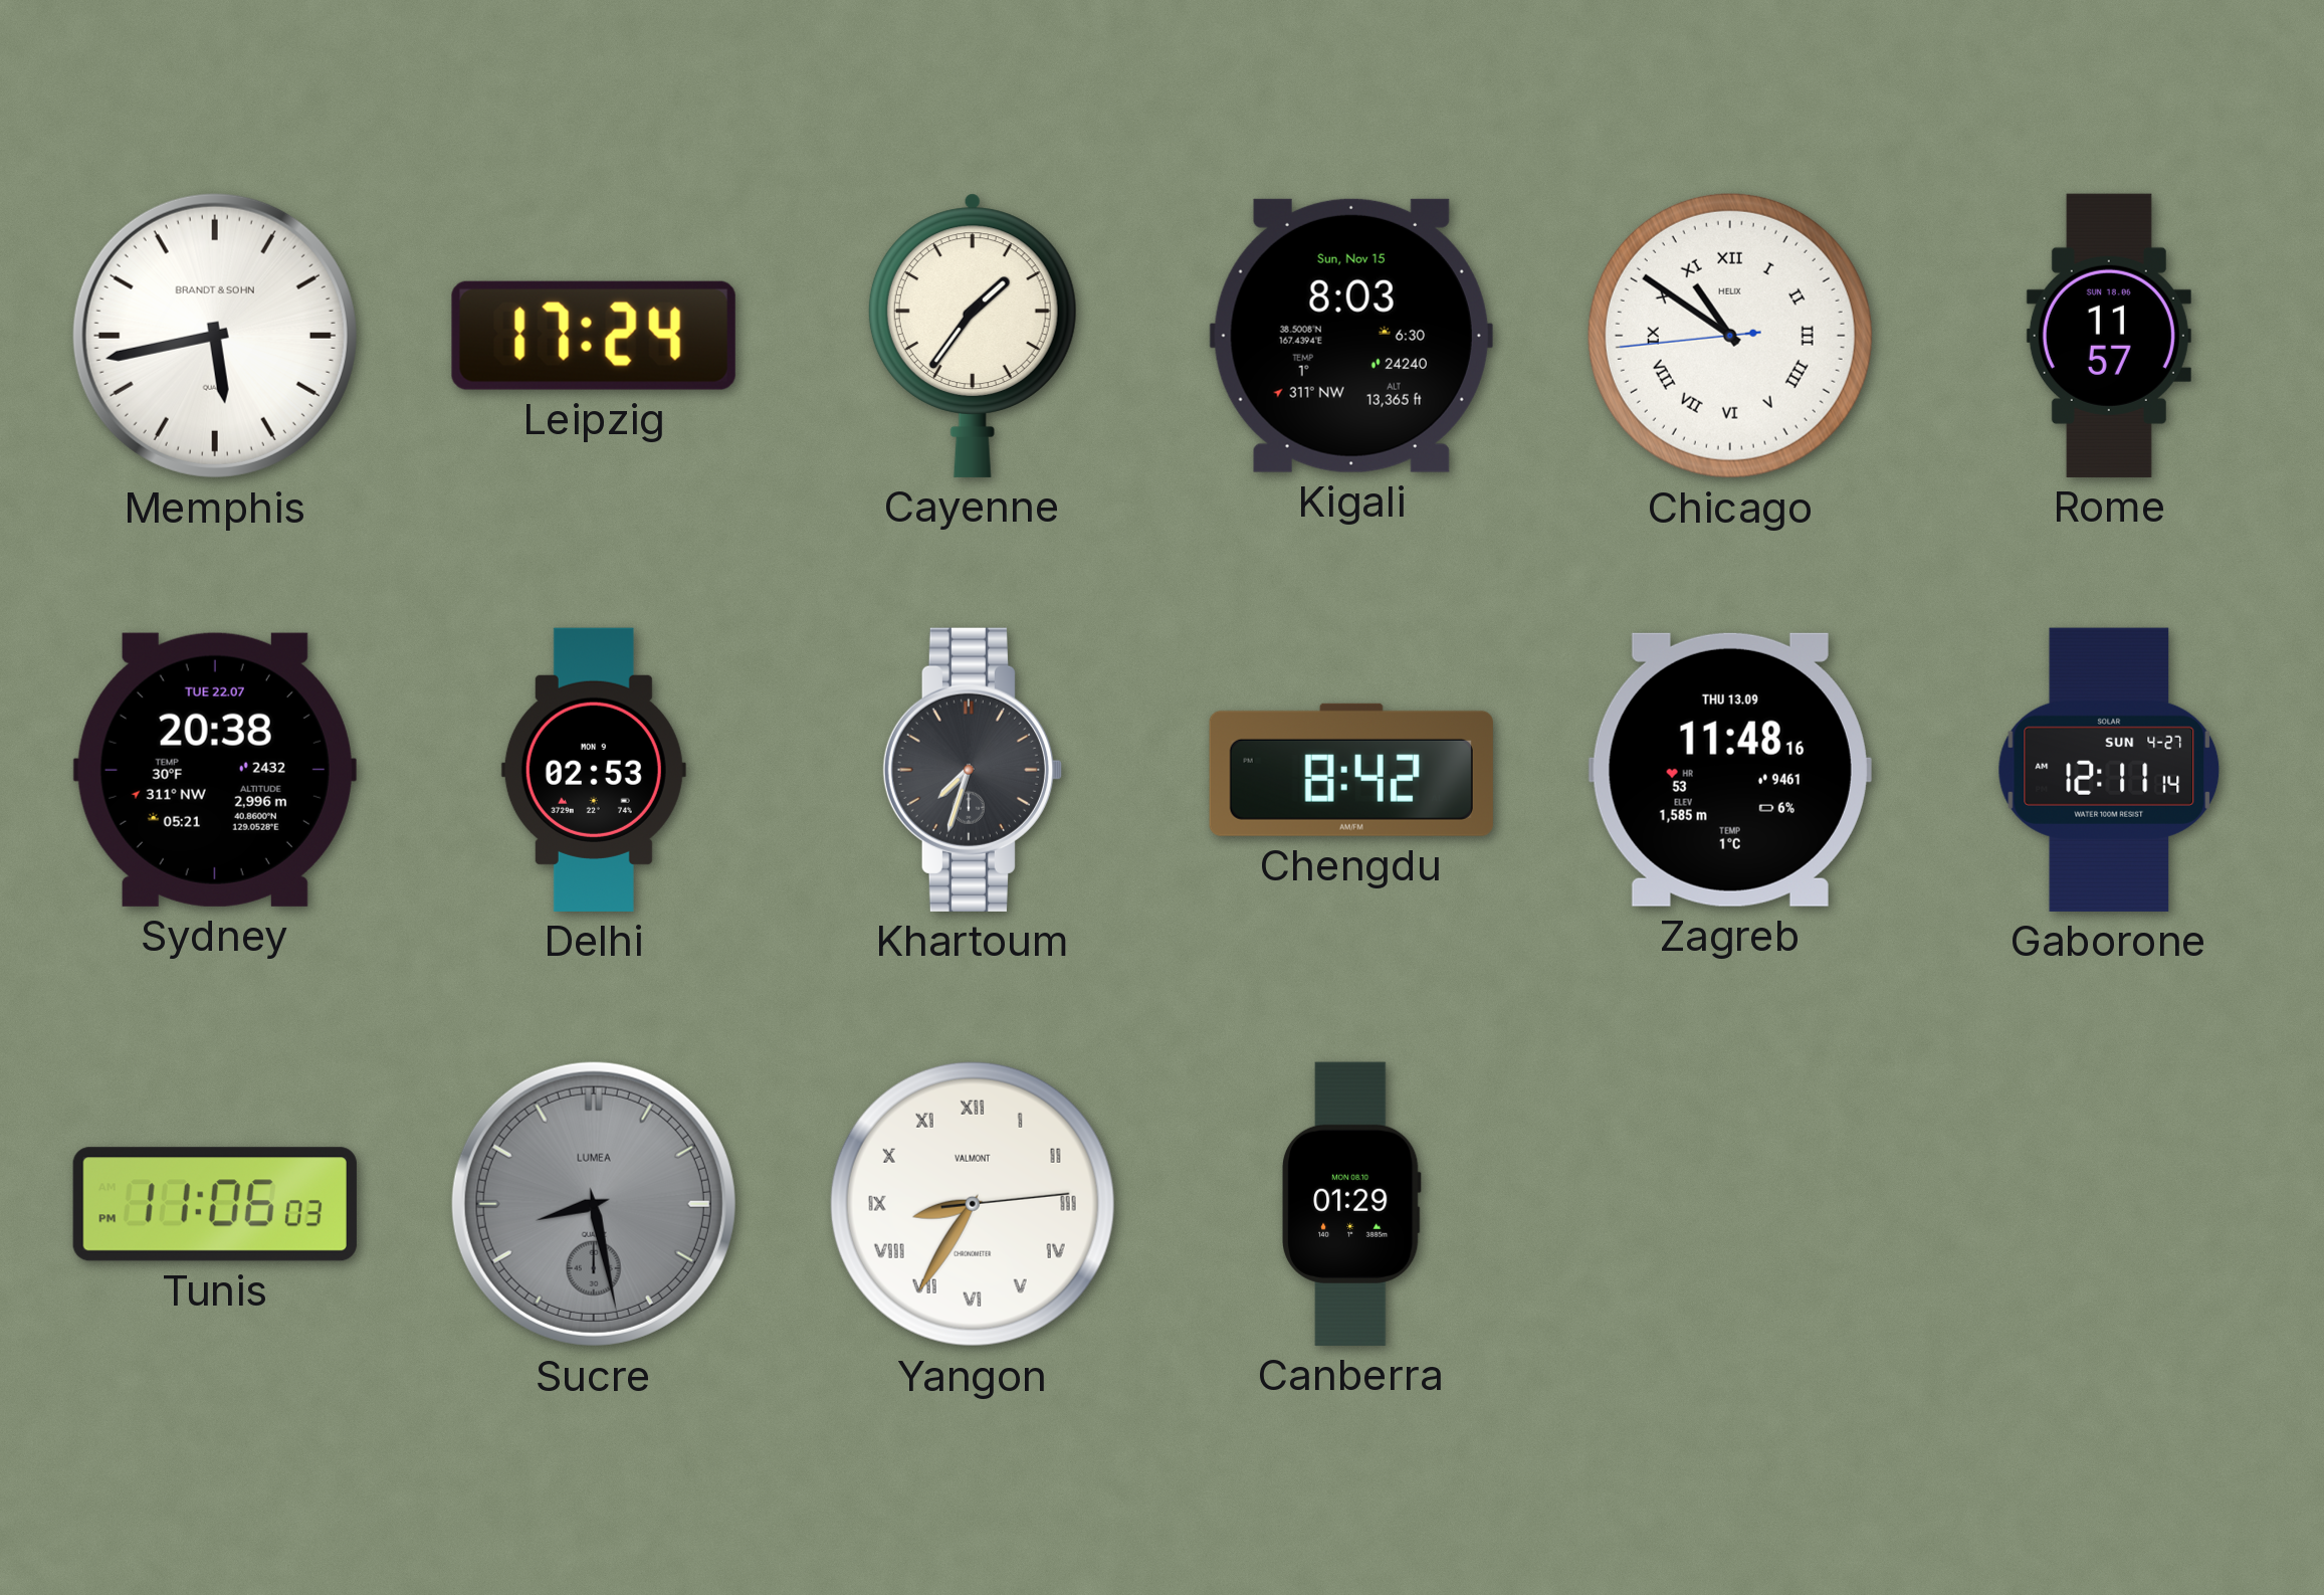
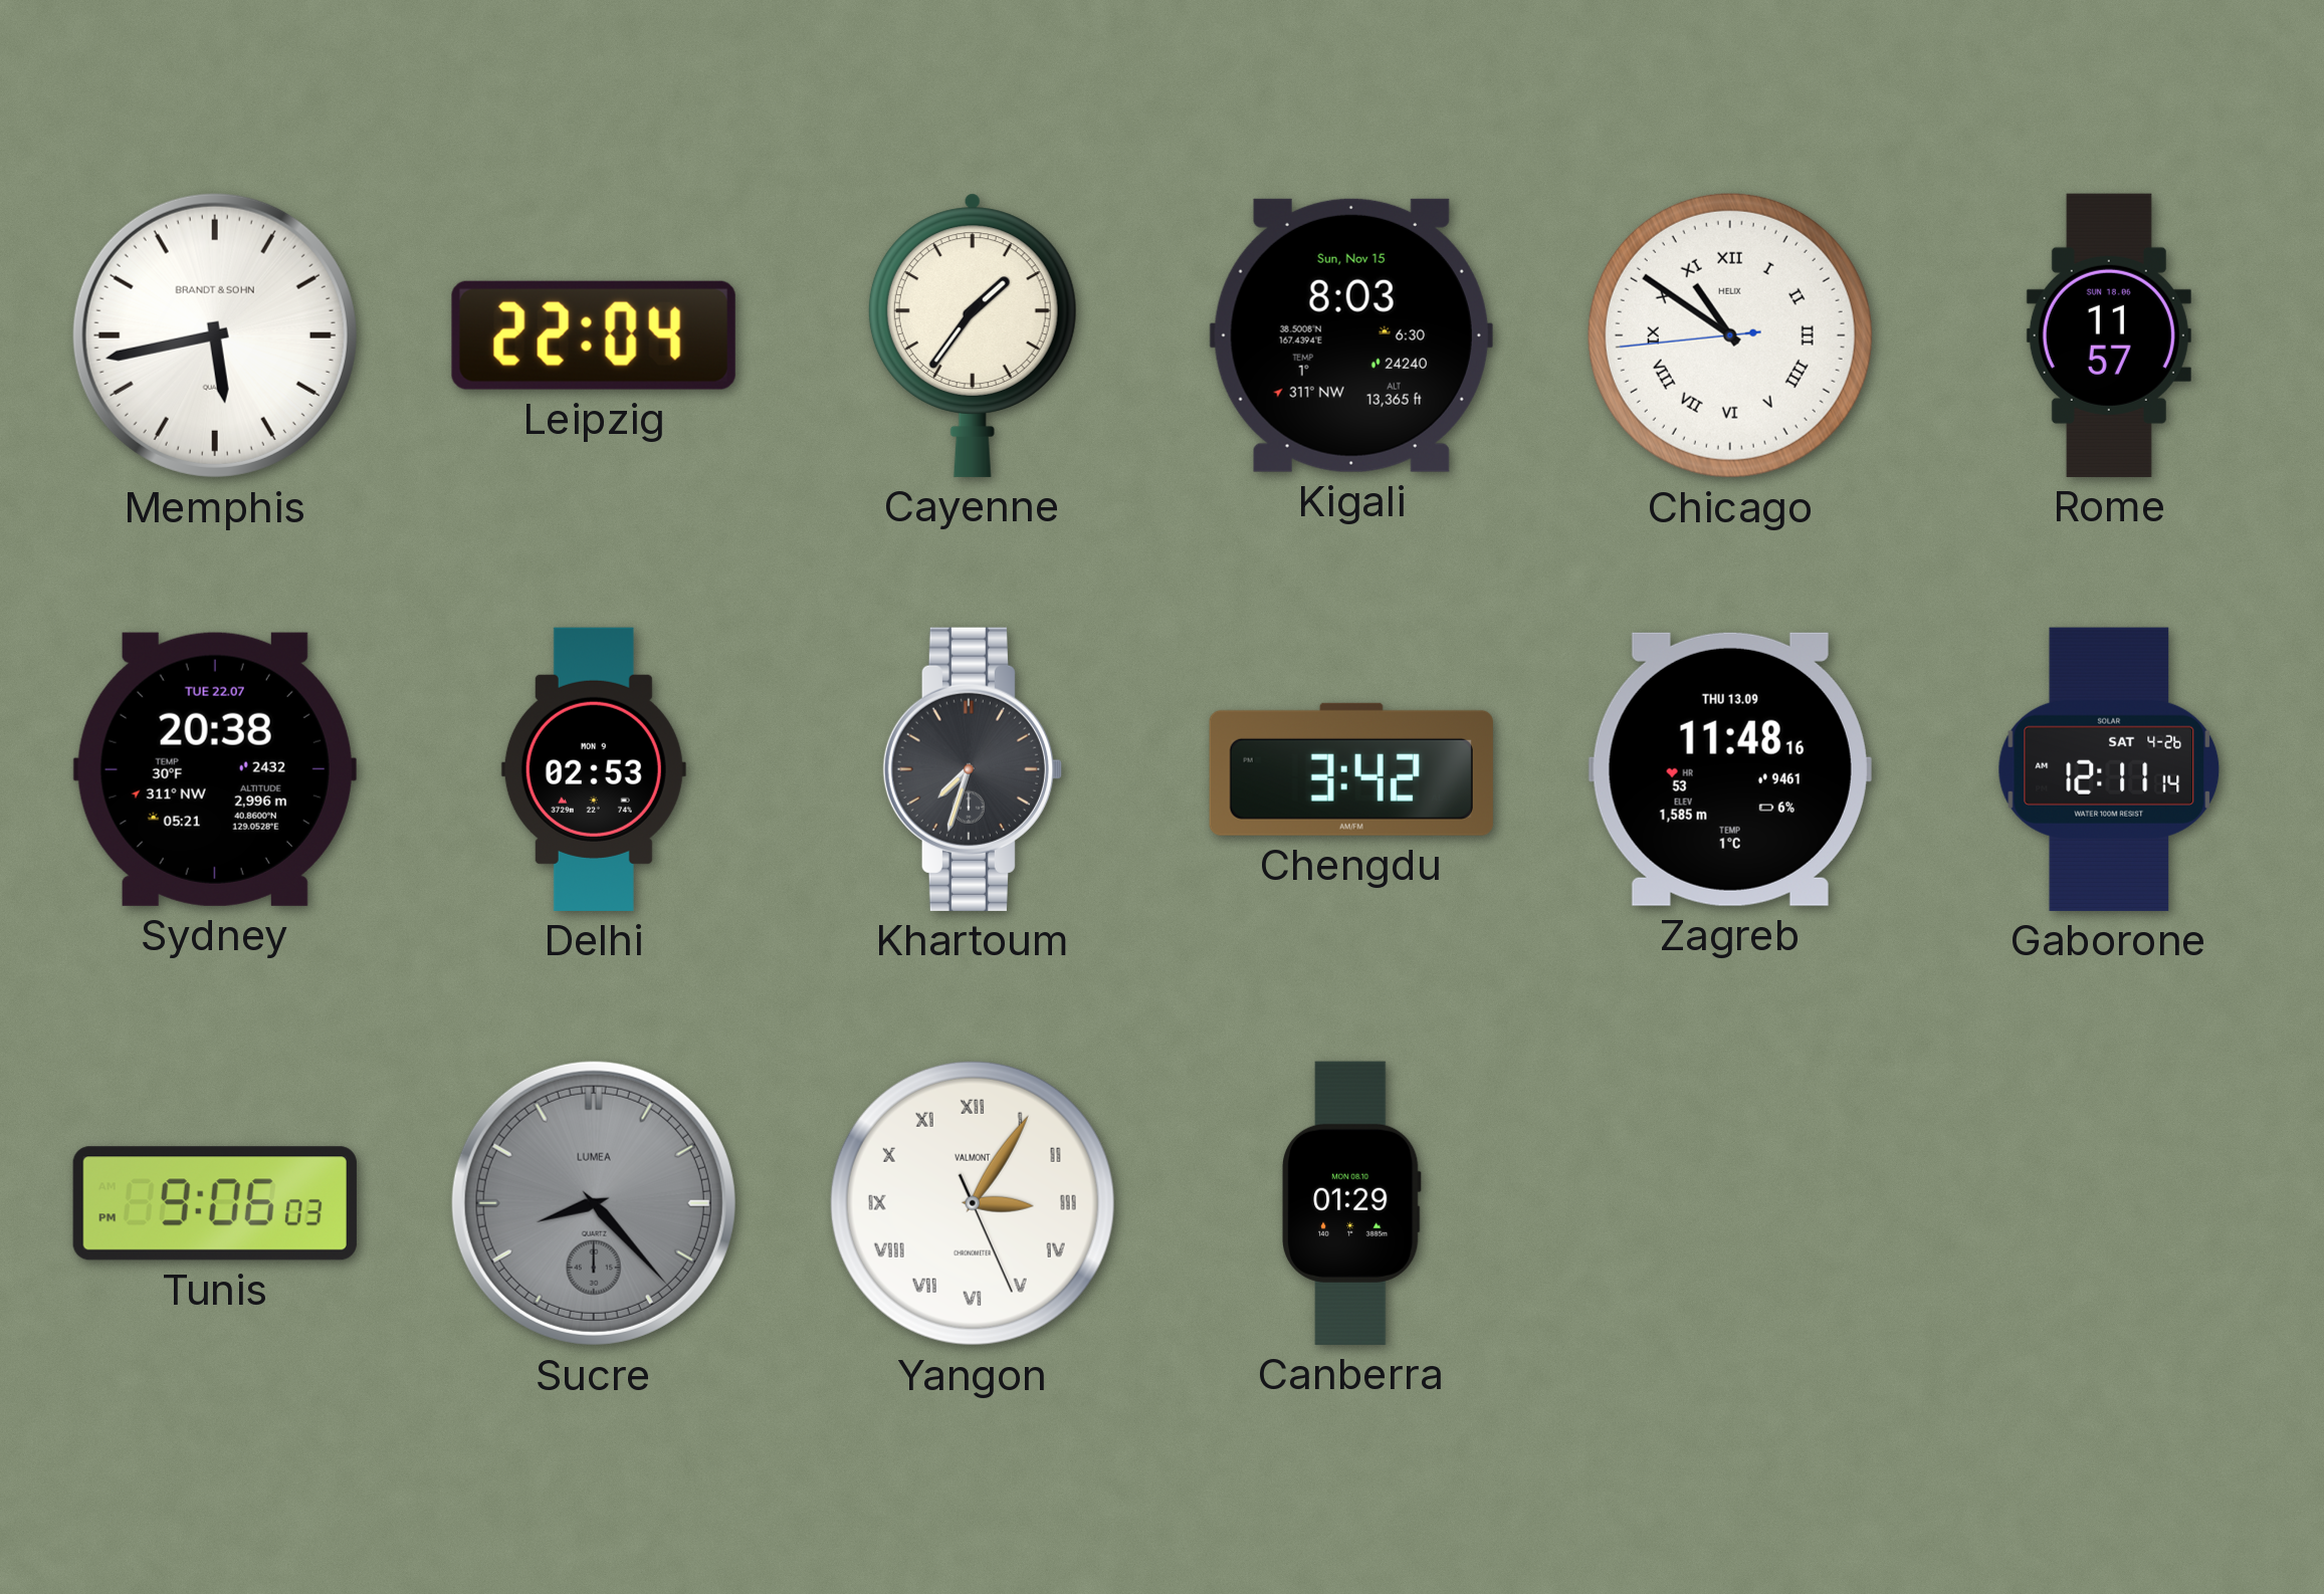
Leipzig: 17:24 -> 22:04
Chengdu: 8:42 -> 3:42
Gaborone date: SUN 4-27 -> SAT 4-26
Tunis: 11:06 -> 9:06
Sucre: 8:28 -> 8:23
Yangon: 8:35 -> 3:05
